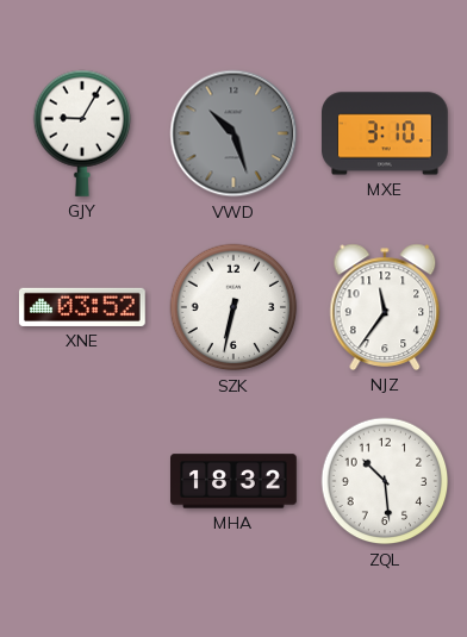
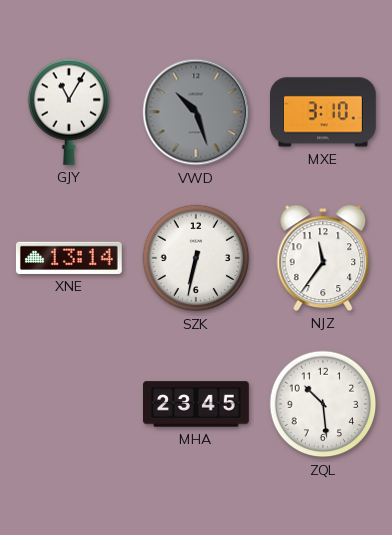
GJY: 9:05 -> 11:05
XNE: 03:52 -> 13:14
MHA: 18:32 -> 23:45
